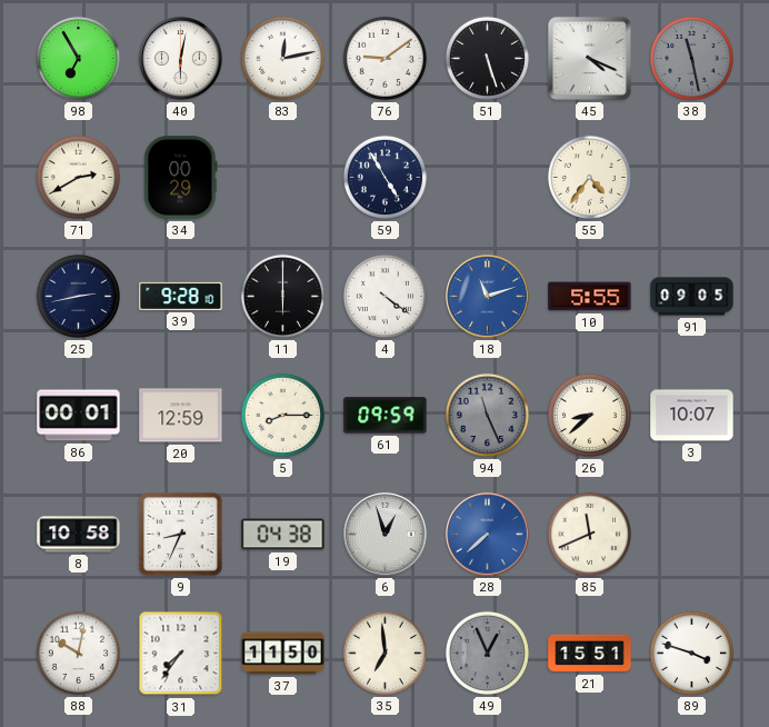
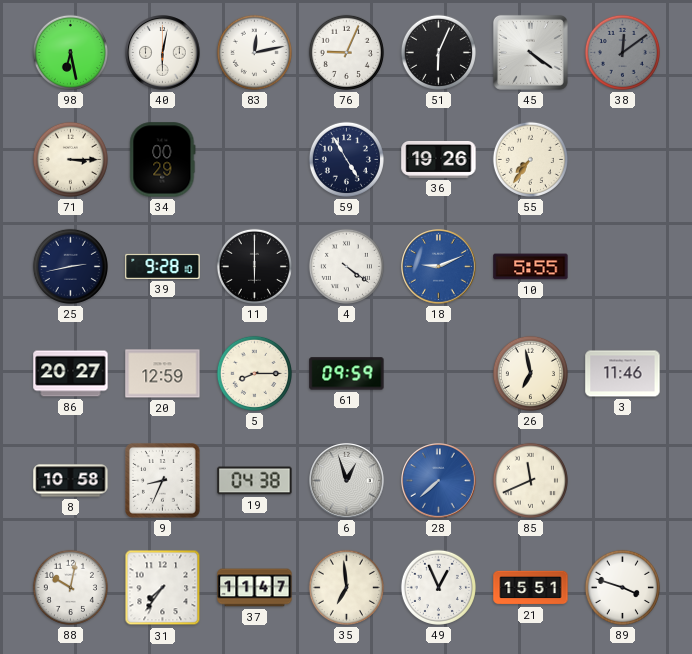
98: 6:55 -> 6:28
76: 9:09 -> 9:04
51: 5:27 -> 6:04
45: 4:19 -> 4:21
38: 11:28 -> 12:09
71: 2:40 -> 3:15
36: none -> 19:26
55: 4:36 -> 7:36
18: 11:12 -> 9:11
91: 09:05 -> none
86: 00:01 -> 20:27
94: 11:26 -> none
26: 8:38 -> 6:58
3: 10:07 -> 11:46
37: 11:50 -> 11:47
49 dial: grey -> white
